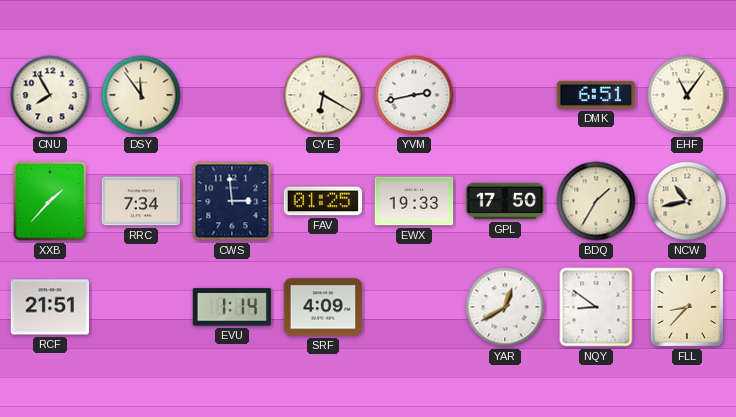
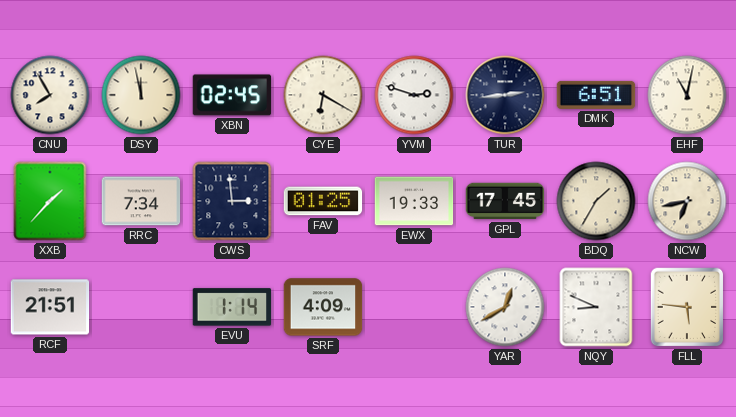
DSY: 11:54 -> 11:58
XBN: none -> 02:45
YVM: 2:43 -> 2:48
TUR: none -> 2:44
EHF: 11:06 -> 11:02
GPL: 17:50 -> 17:45
NCW: 10:43 -> 6:43
NQY: 8:51 -> 8:49
FLL: 8:37 -> 5:46
